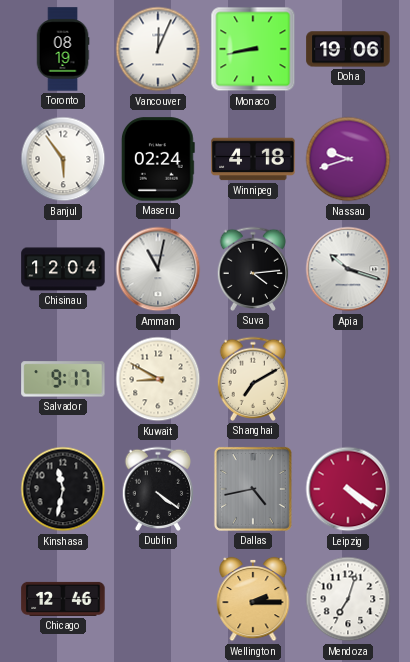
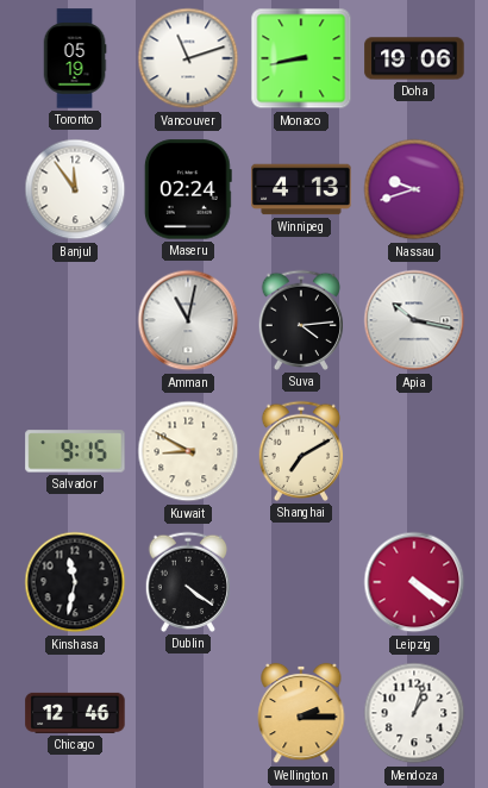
Toronto: 08:19 -> 05:19
Vancouver: 12:04 -> 11:12
Banjul: 5:54 -> 11:54
Winnipeg: 4:18 -> 4:13
Chisinau: 12:04 -> none
Apia: 10:18 -> 10:17
Salvador: 9:17 -> 9:15
Dallas: 4:43 -> none
Mendoza: 7:03 -> 1:03
